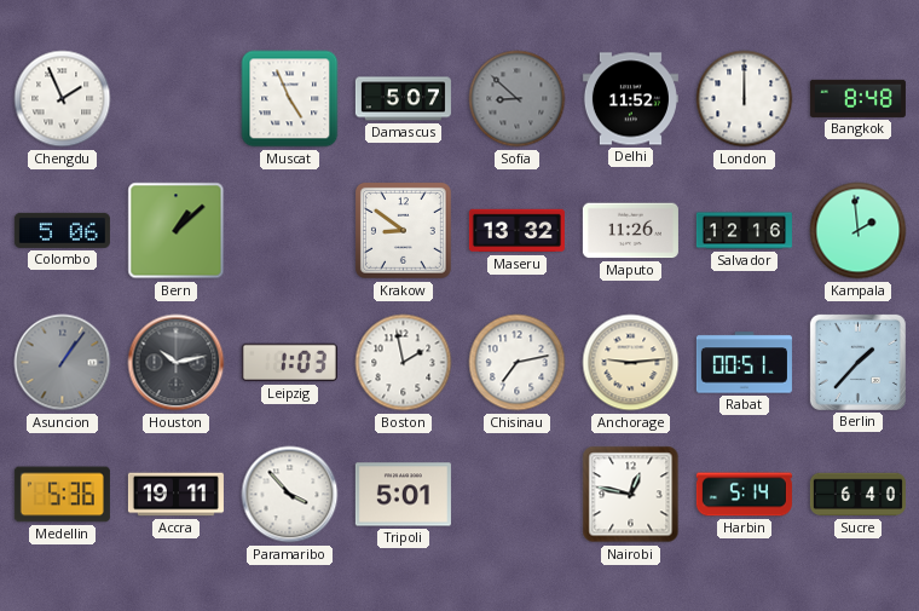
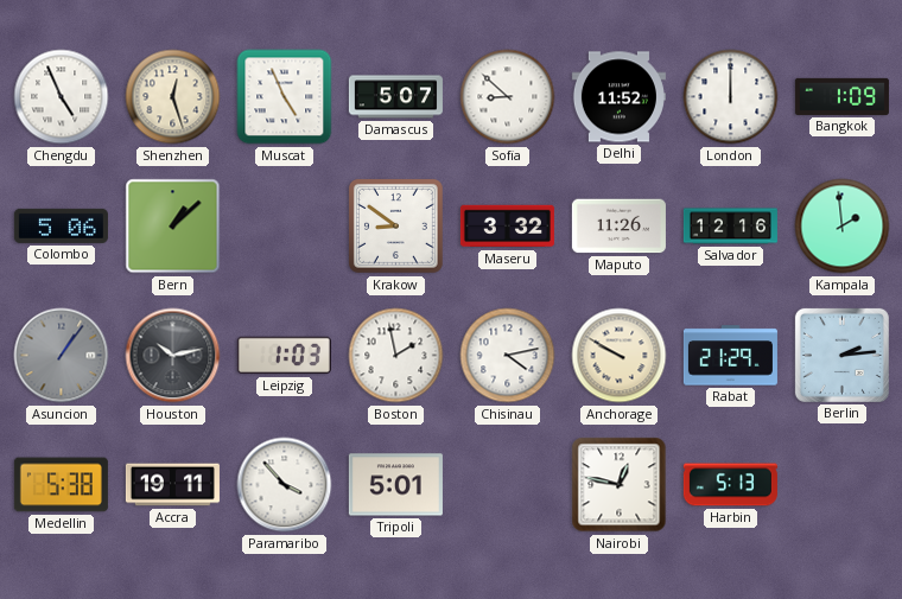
Chengdu: 1:56 -> 4:56
Shenzhen: none -> 12:27
Sofia dial: grey -> white
Bangkok: 8:48 -> 1:09
Maseru: 13:32 -> 3:32
Chisinau: 7:13 -> 4:13
Anchorage: 9:14 -> 9:50
Rabat: 00:51 -> 21:29
Berlin: 1:37 -> 2:14
Medellin: 5:36 -> 5:38
Harbin: 5:14 -> 5:13
Sucre: 6:40 -> none
